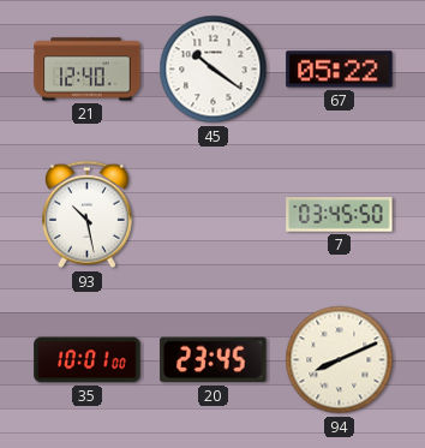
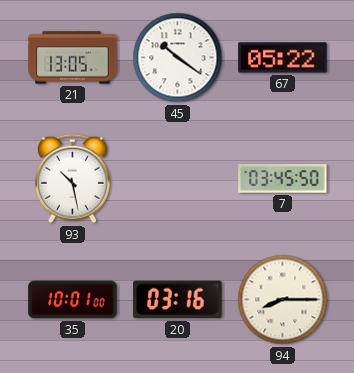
21: 12:40 -> 13:05
20: 23:45 -> 03:16
94: 8:11 -> 8:15
